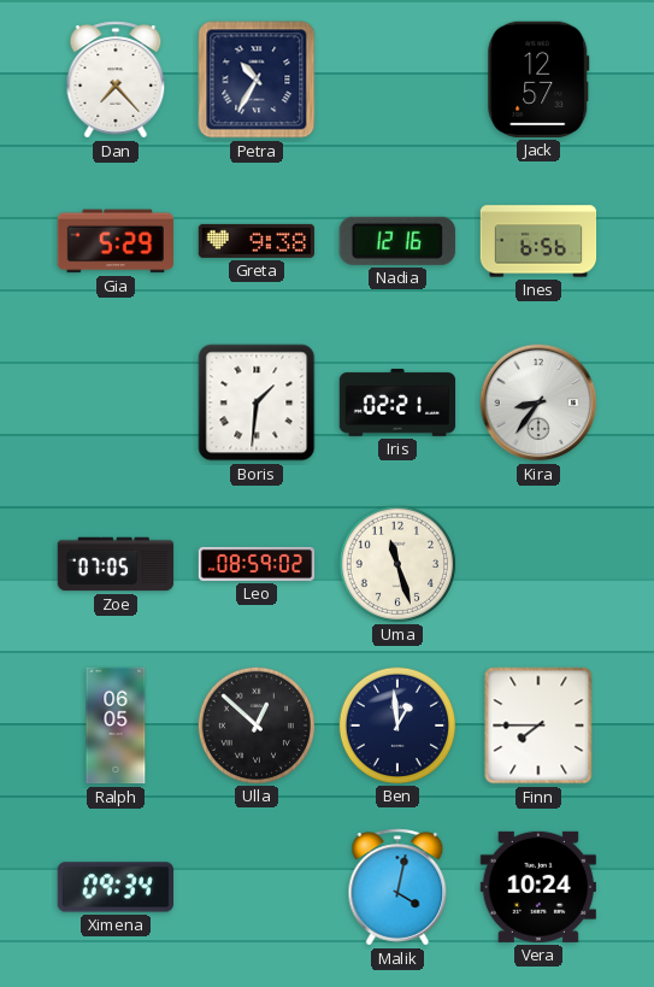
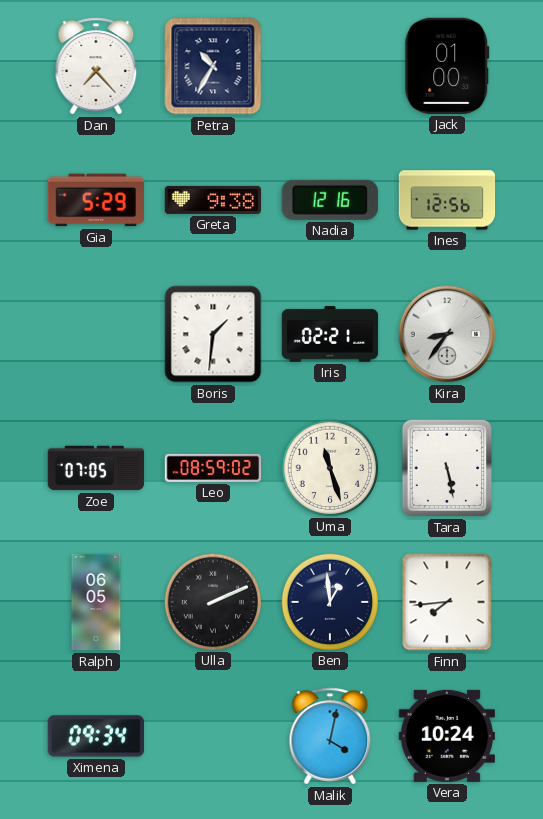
Jack: 12:57 -> 01:00
Ines: 6:56 -> 12:56
Tara: none -> 5:28
Ulla: 12:52 -> 2:11
Finn: 7:45 -> 7:44
